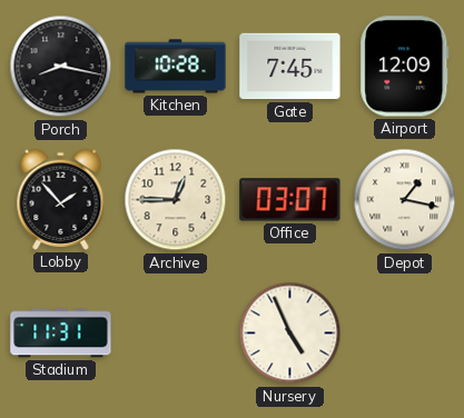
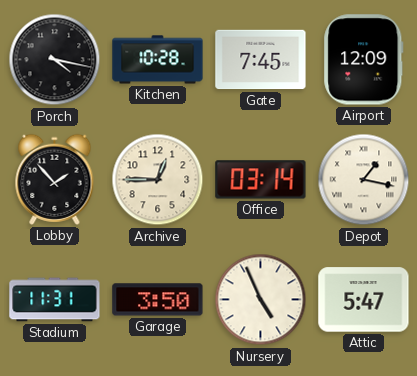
Porch: 8:17 -> 4:17
Office: 03:07 -> 03:14
Garage: none -> 3:50
Attic: none -> 5:47
